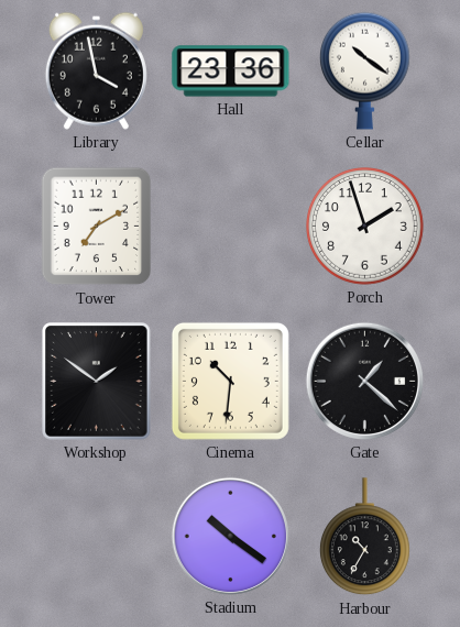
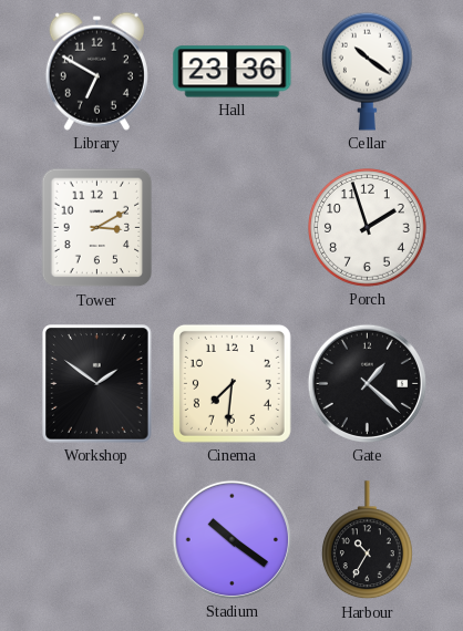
Library: 3:58 -> 6:50
Tower: 7:10 -> 3:10
Cinema: 10:31 -> 7:31
